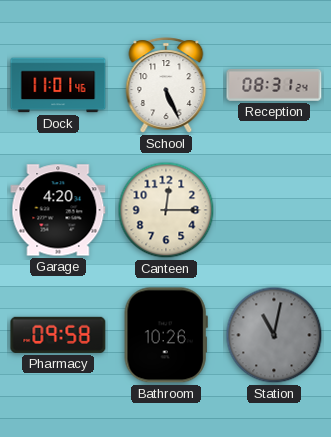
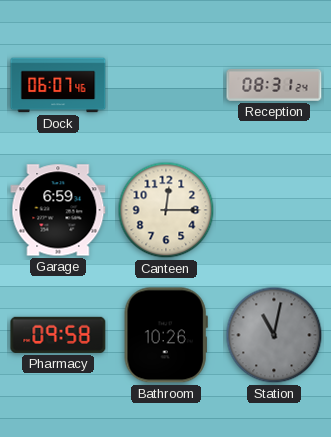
Dock: 11:01 -> 06:07
School: 5:26 -> none
Garage: 4:20 -> 6:59
